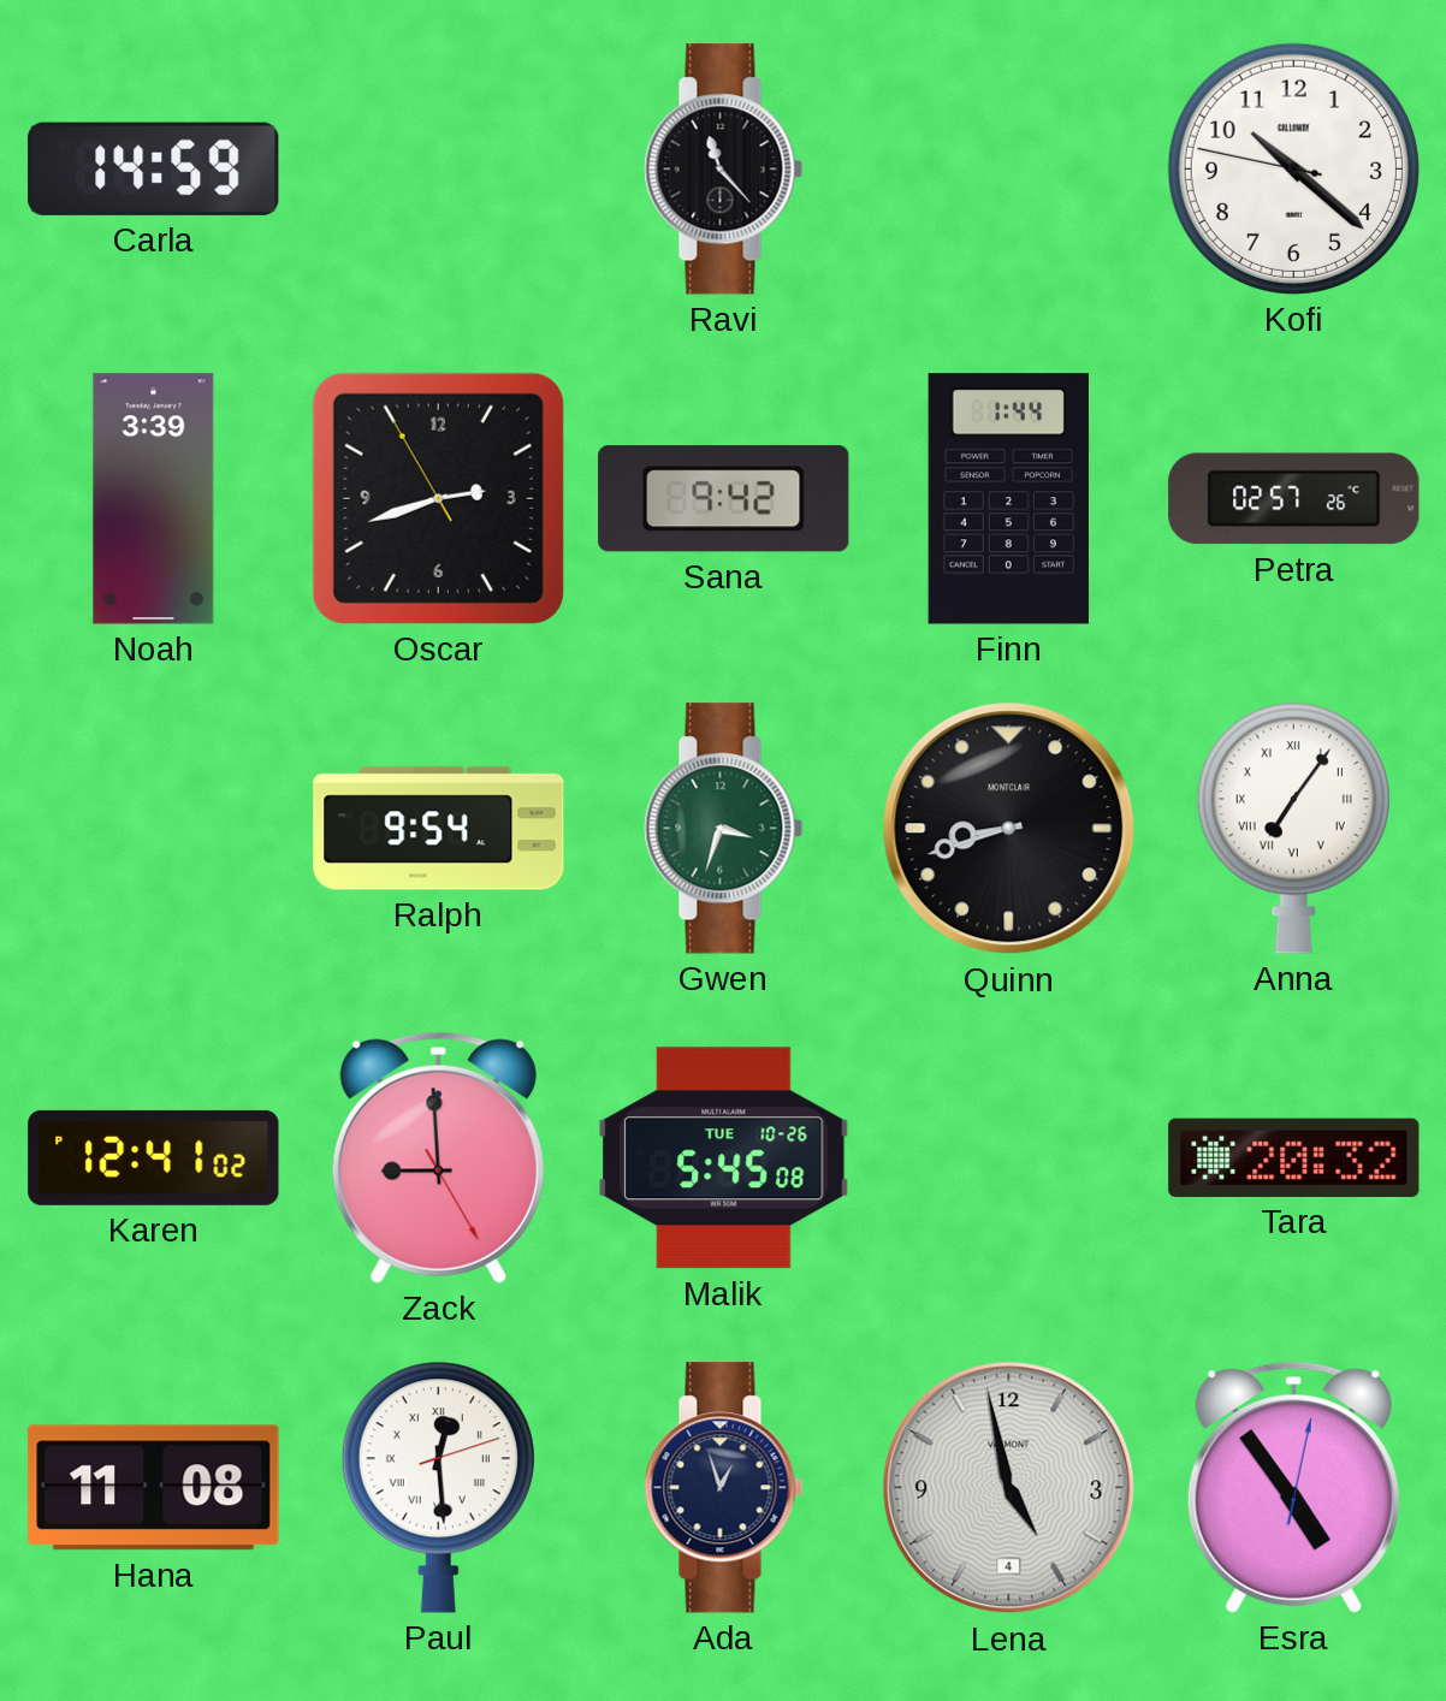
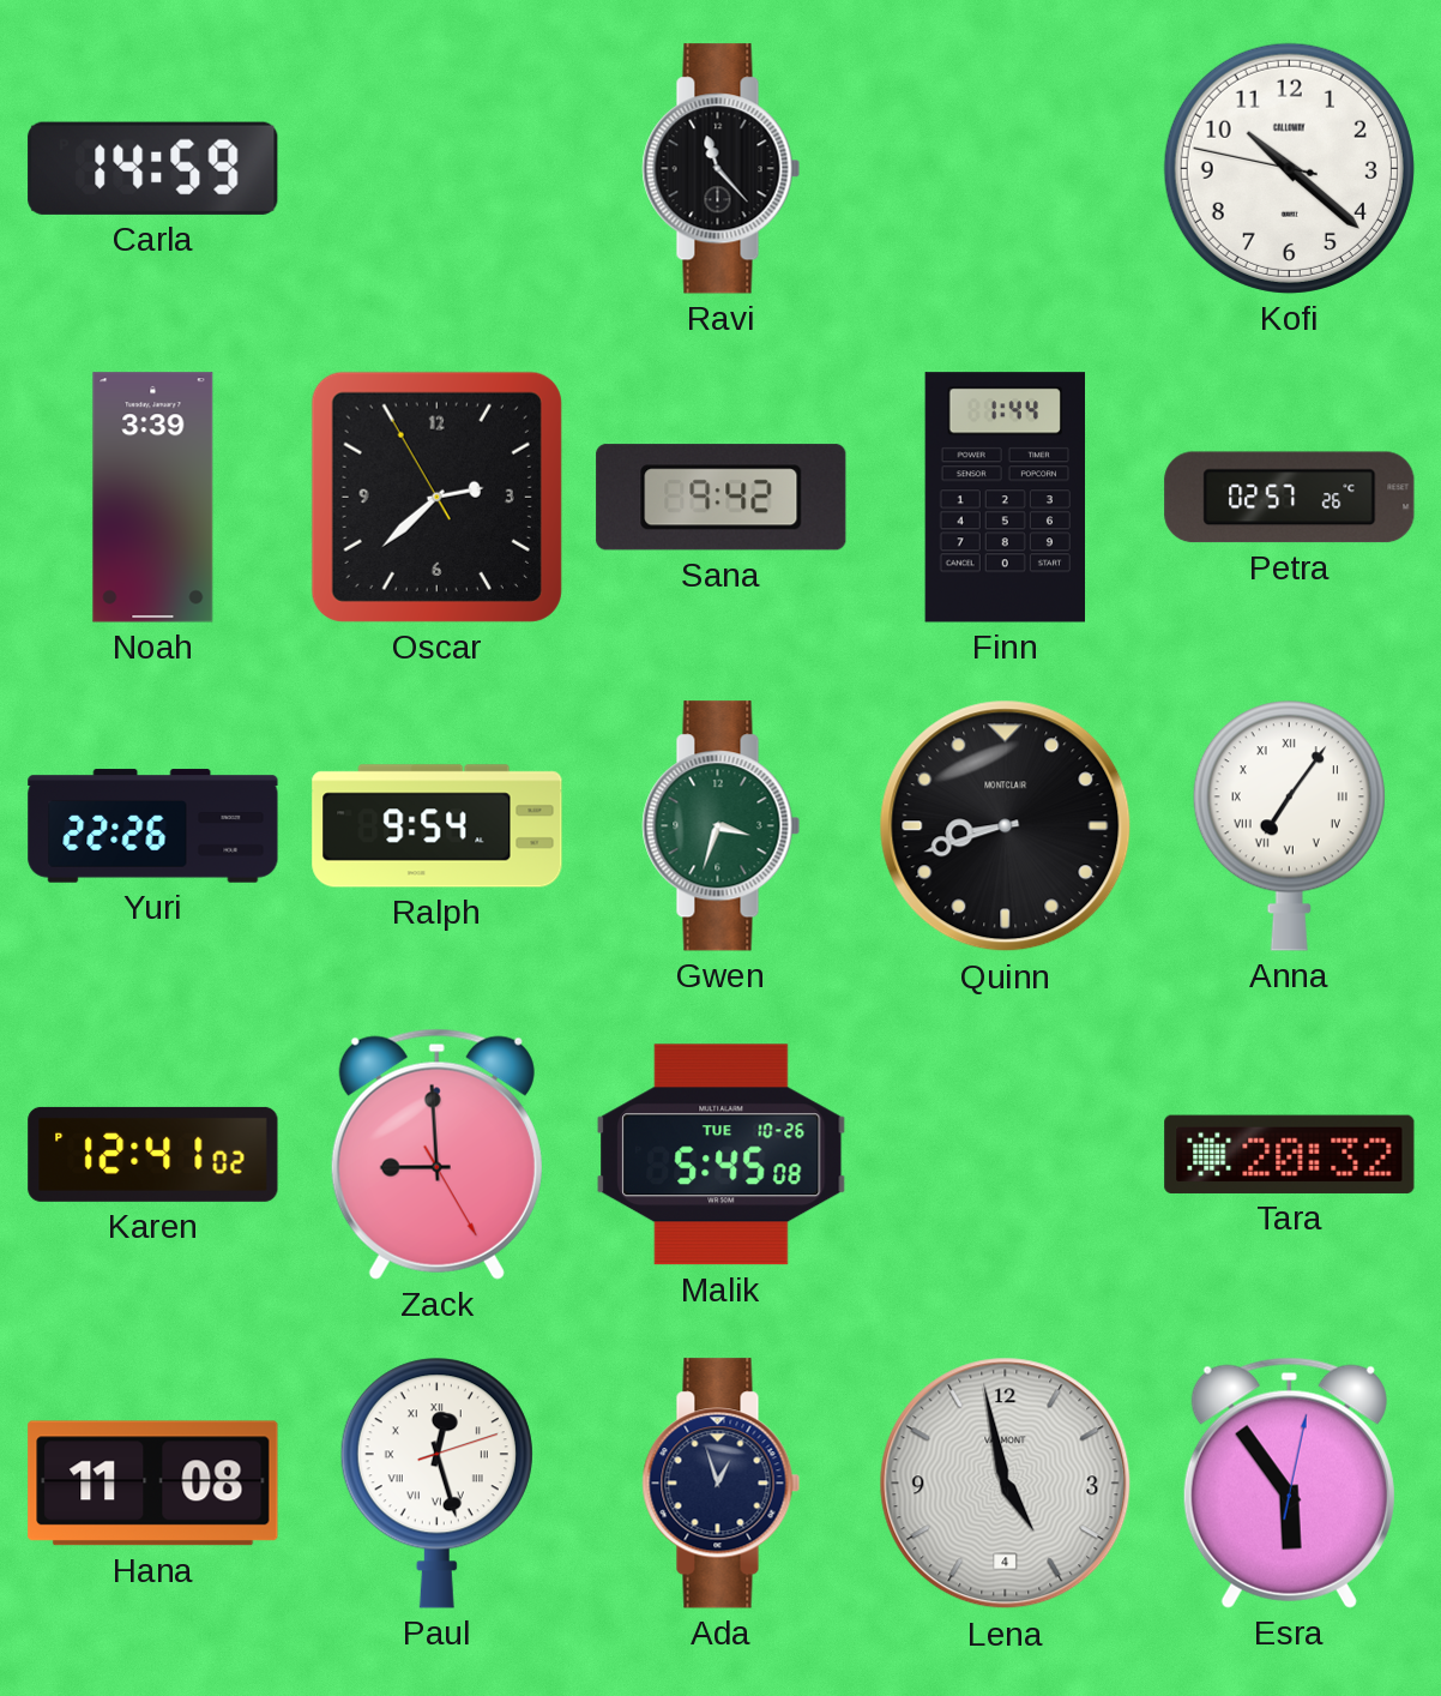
Oscar: 2:41 -> 2:37
Yuri: none -> 22:26
Paul: 12:29 -> 12:27
Esra: 4:54 -> 5:54
